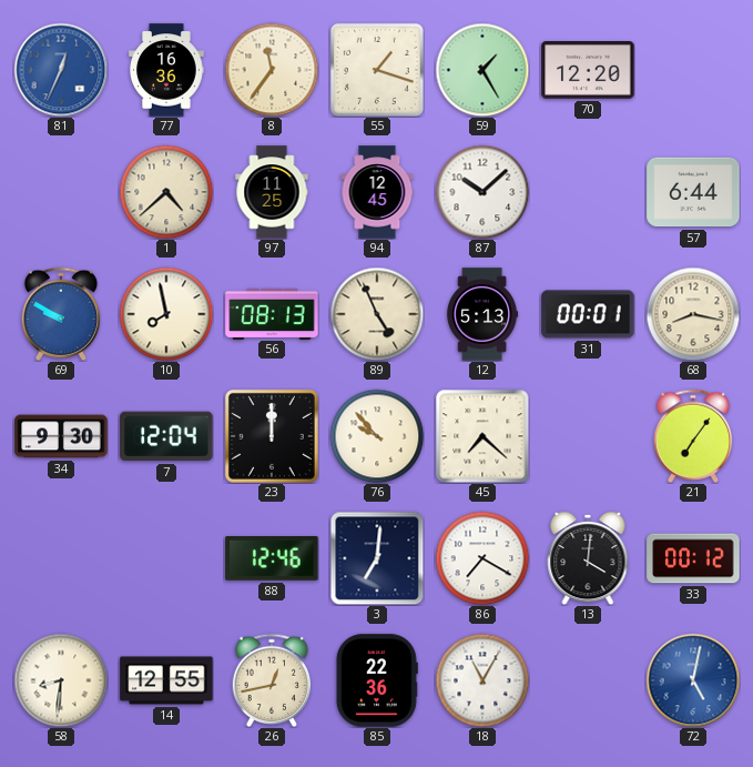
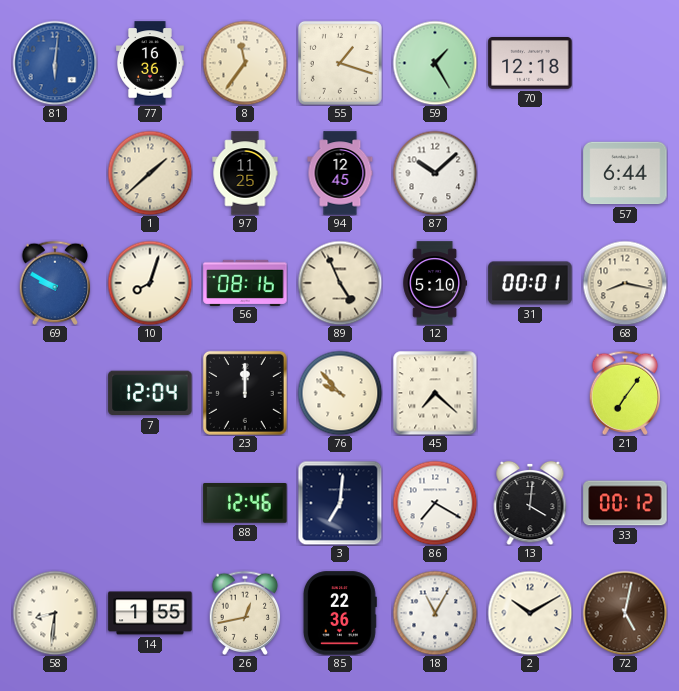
81: 12:34 -> 6:01
70: 12:20 -> 12:18
1: 4:38 -> 1:38
10: 7:58 -> 8:03
56: 08:13 -> 08:16
12: 5:13 -> 5:10
34: 9:30 -> none
14: 12:55 -> 1:55
2: none -> 10:10
72 dial: blue -> brown
